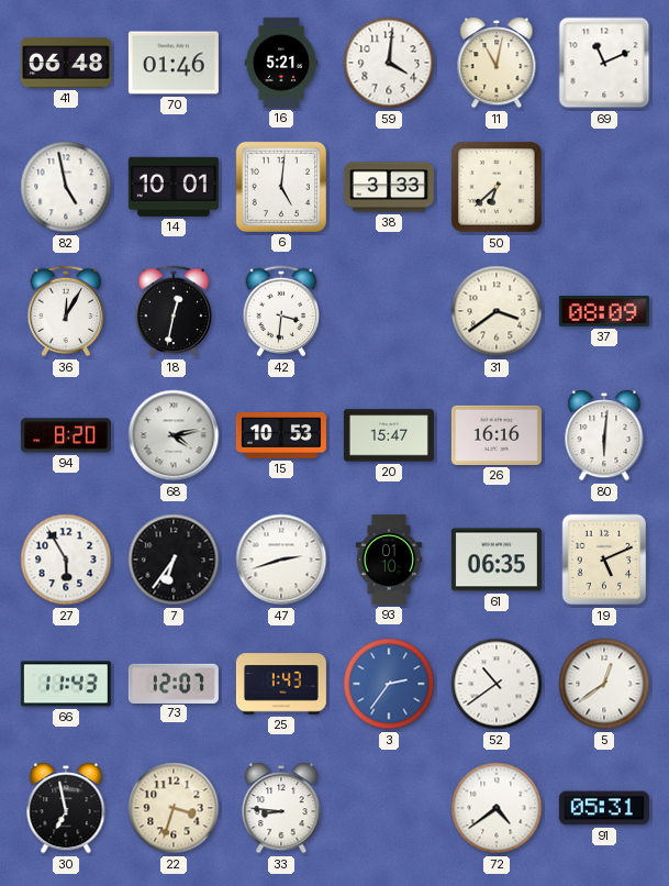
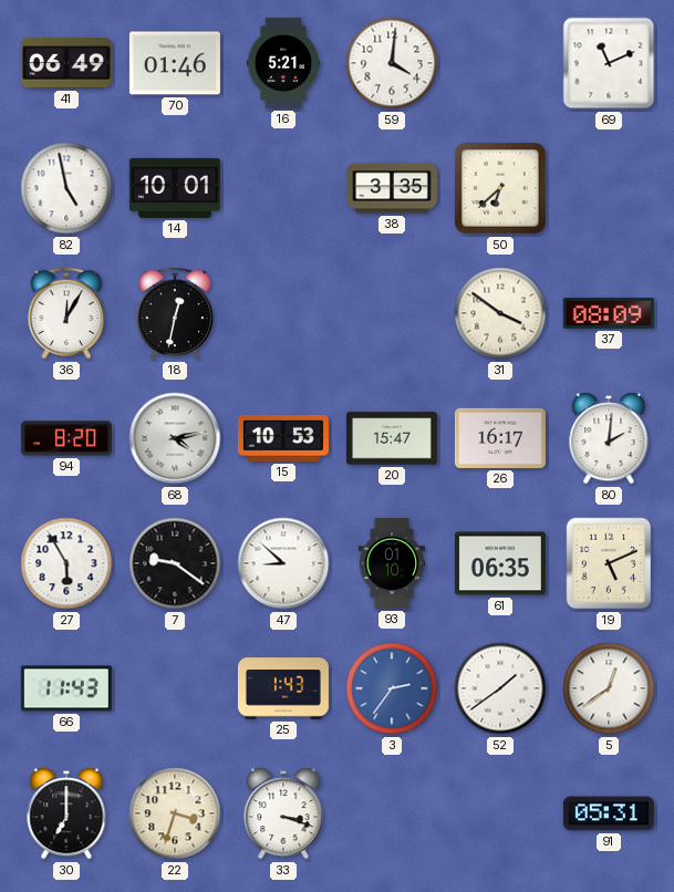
41: 06:48 -> 06:49
11: 11:02 -> none
6: 5:01 -> none
38: 3:33 -> 3:35
42: 3:31 -> none
31: 3:39 -> 3:51
26: 16:16 -> 16:17
80: 6:01 -> 2:01
7: 6:36 -> 9:21
47: 2:42 -> 8:52
73: 12:07 -> none
52: 10:39 -> 1:39
30: 6:58 -> 7:00
33: 8:46 -> 3:18
72: 4:39 -> none
